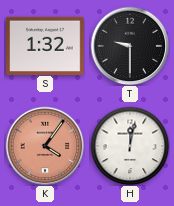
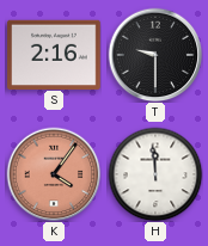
S: 1:32 -> 2:16
H: 12:02 -> 11:59
